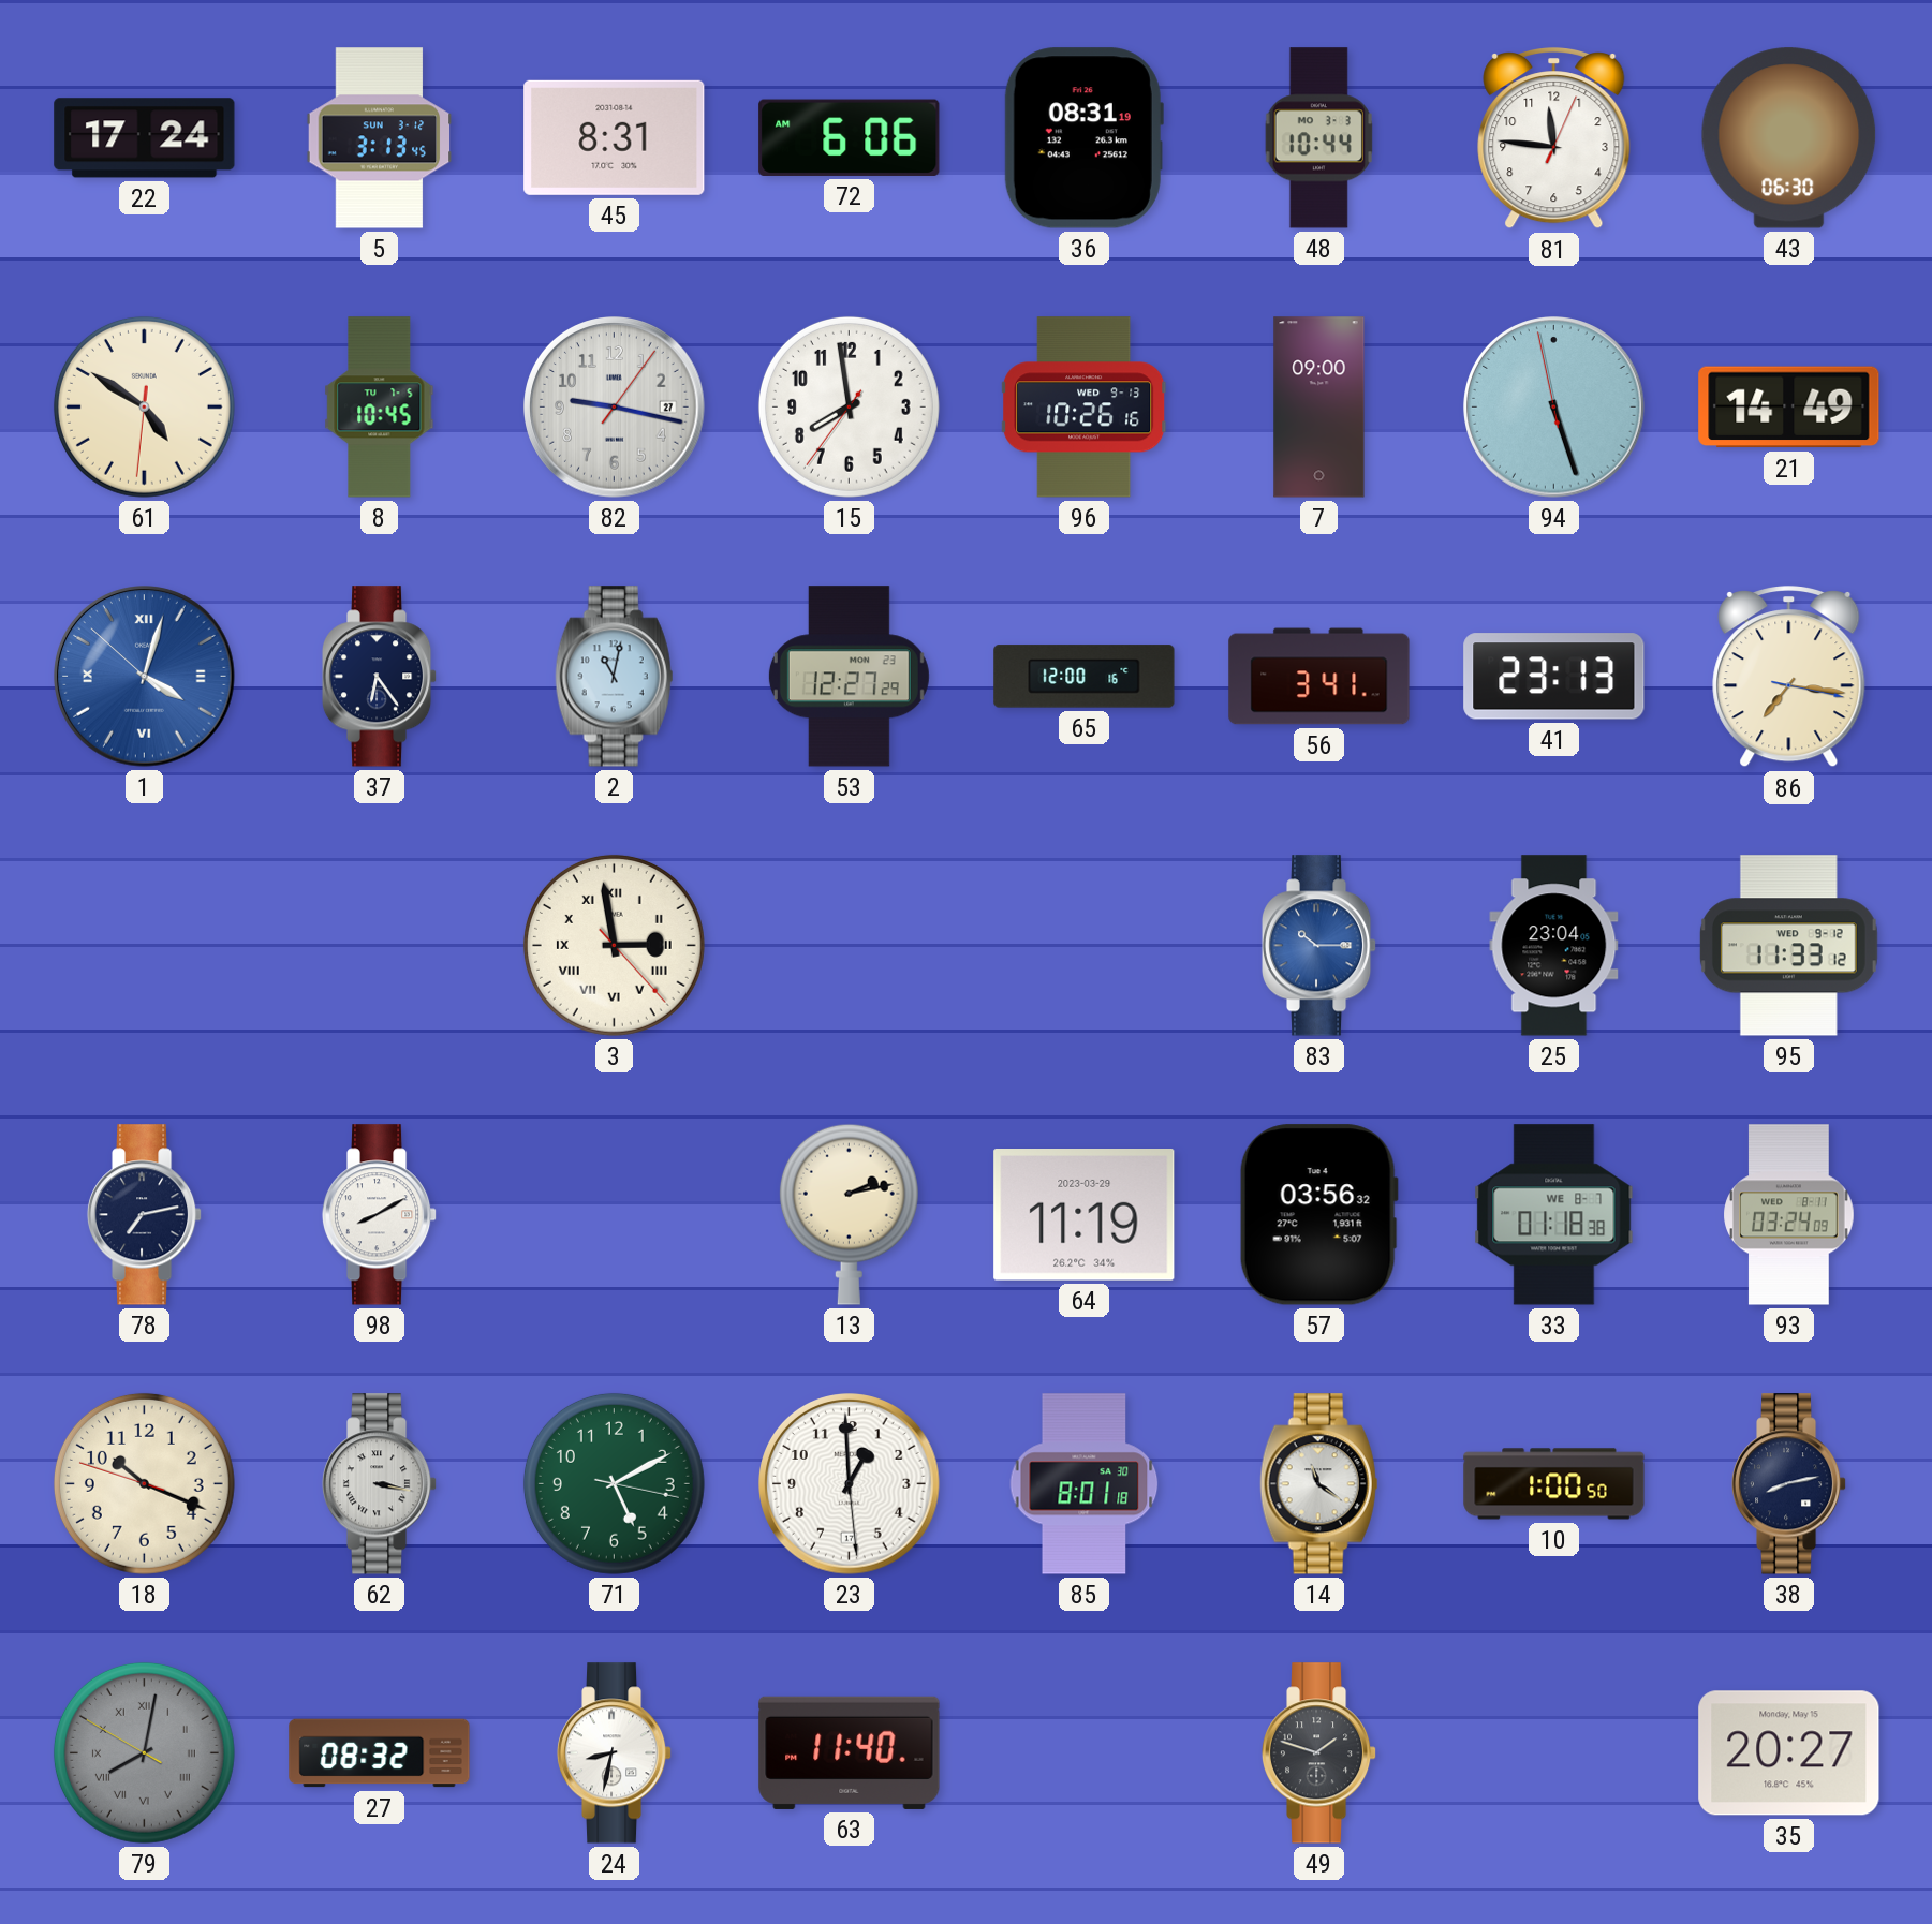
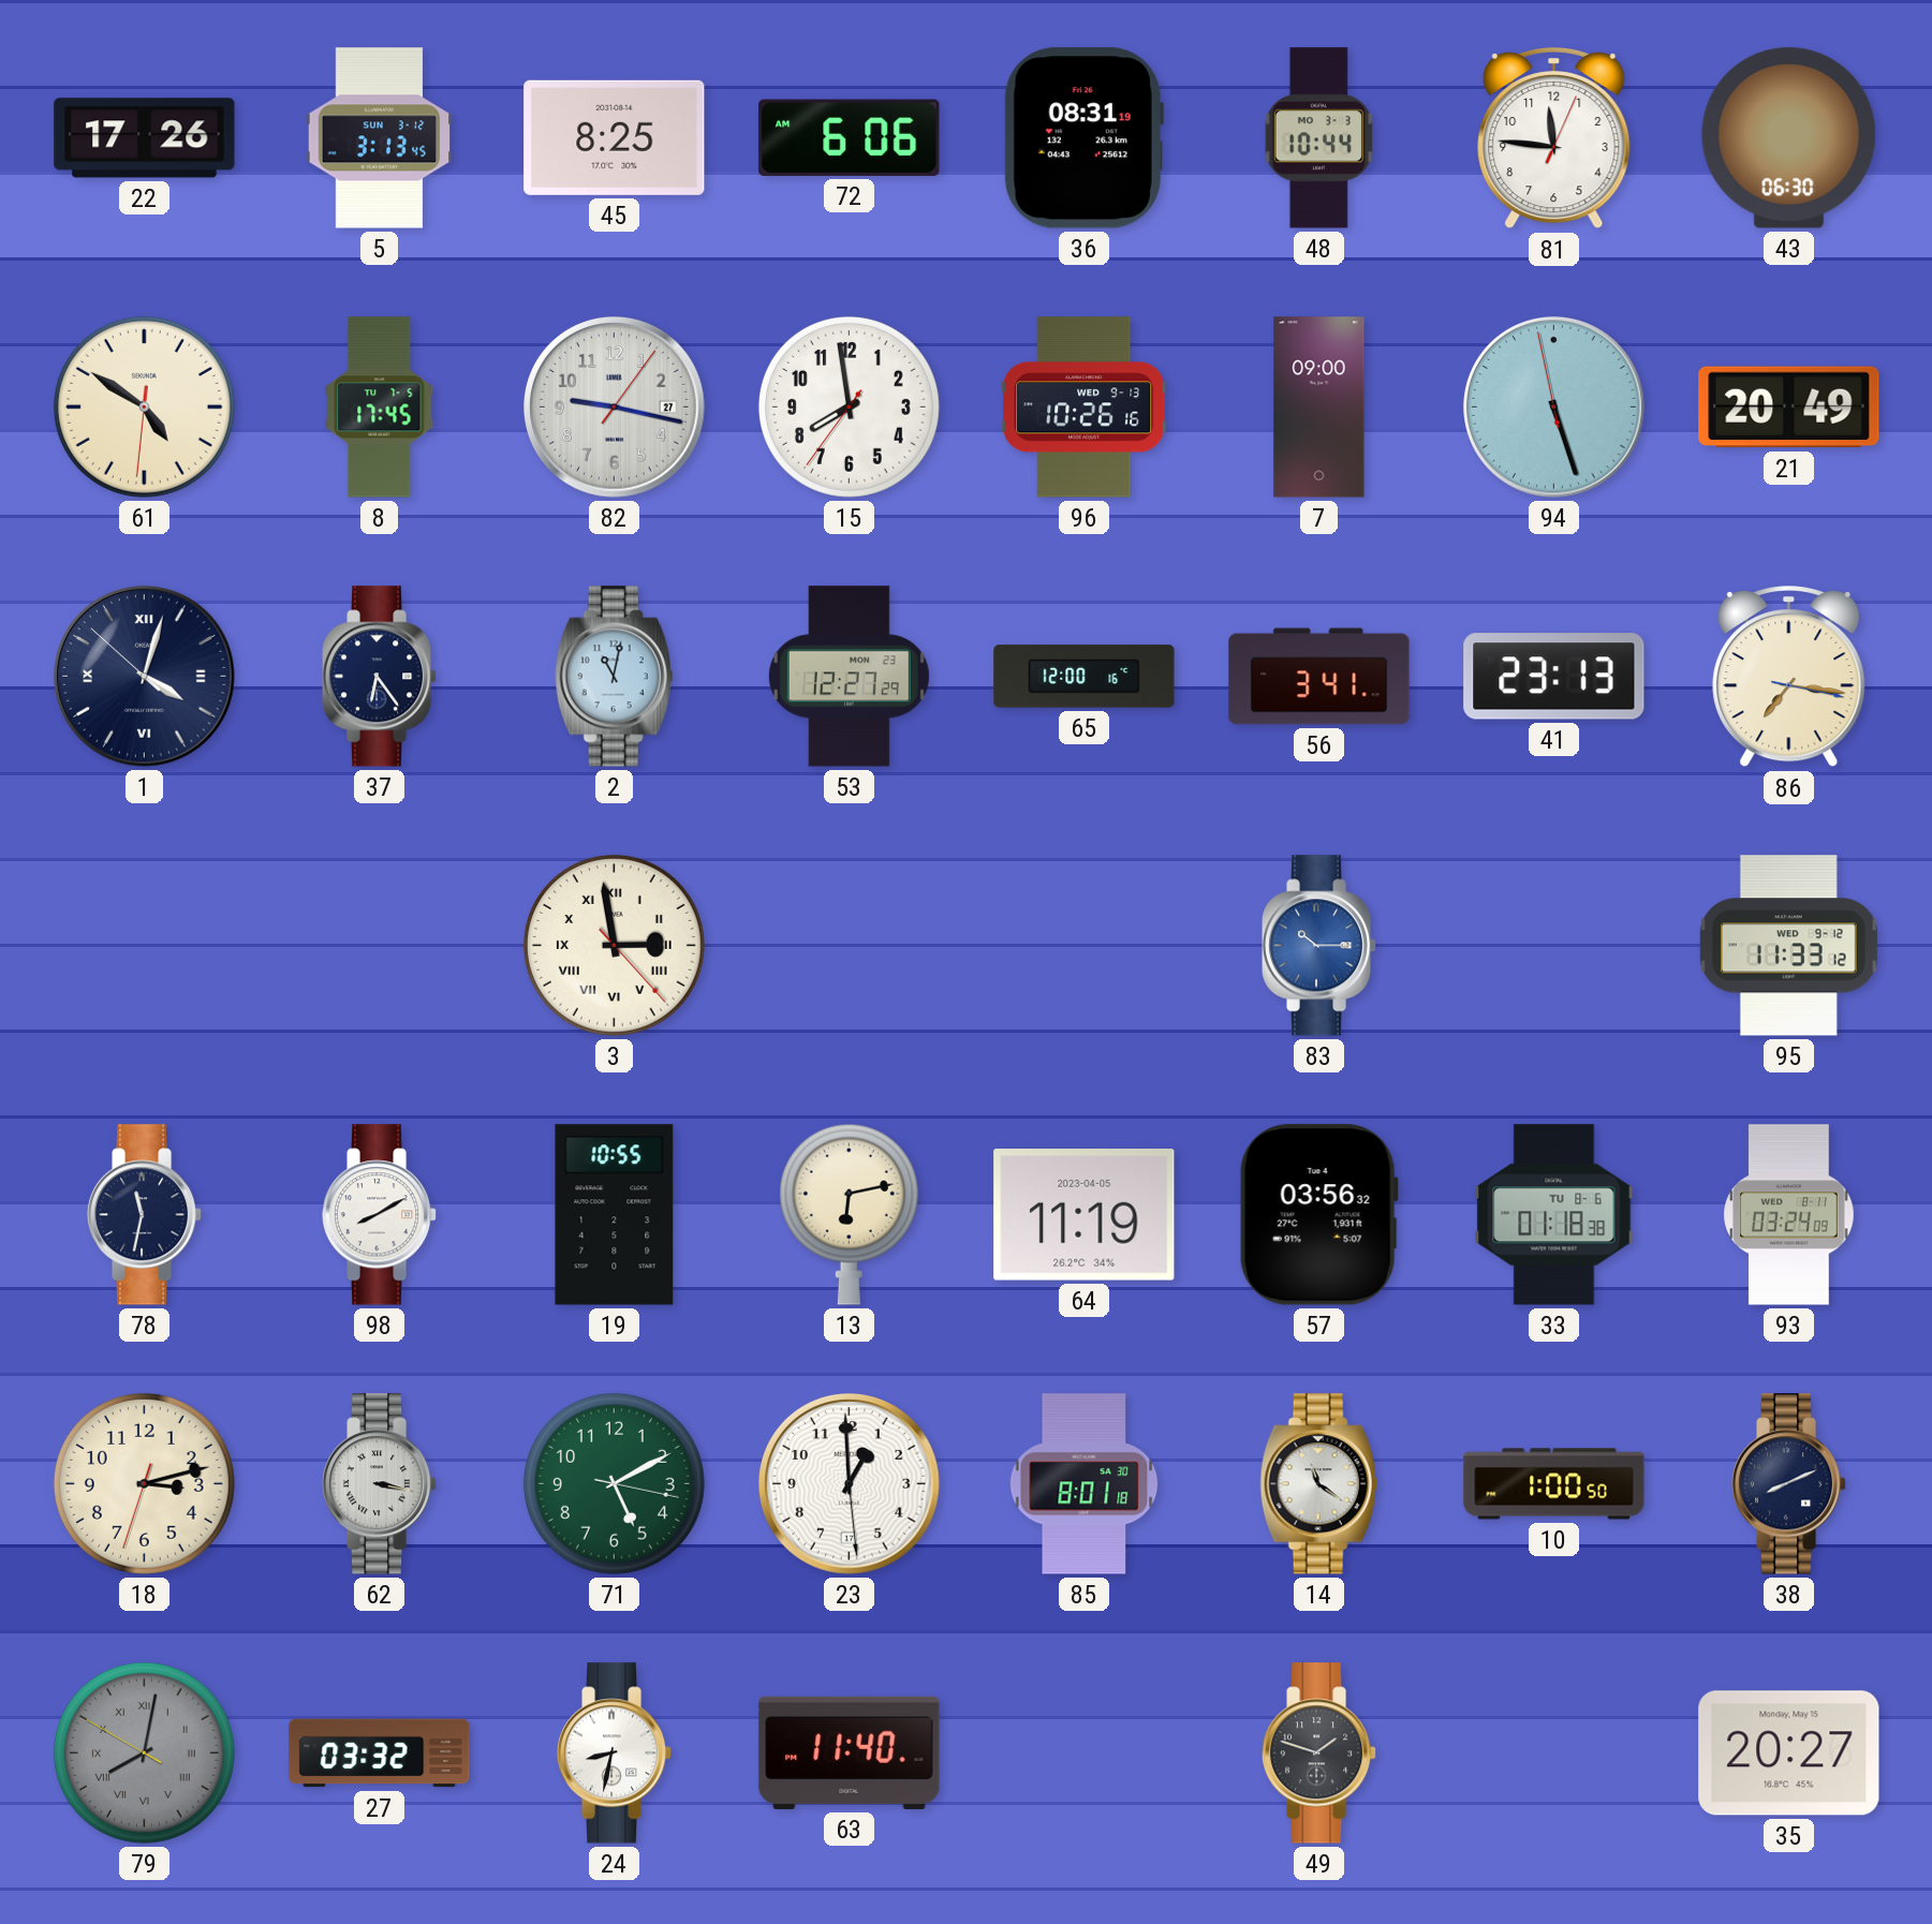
22: 17:24 -> 17:26
45: 8:31 -> 8:25
8: 10:45 -> 17:45
21: 14:49 -> 20:49
1 dial: blue -> navy
25: 23:04 -> none
78: 7:13 -> 11:32
19: none -> 10:55
13: 2:13 -> 6:13
64 date: 2023-03-29 -> 2023-04-05
33 date: WE 8-7 -> TU 8-6
18: 10:18 -> 3:12
38: 8:13 -> 8:11
27: 08:32 -> 03:32
